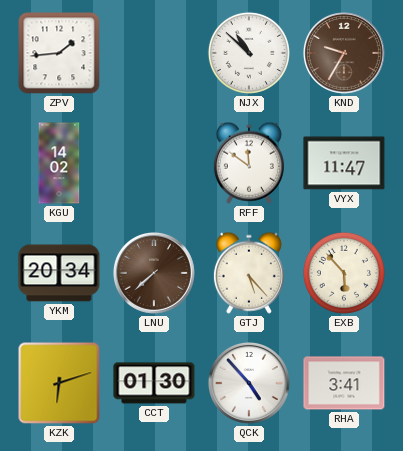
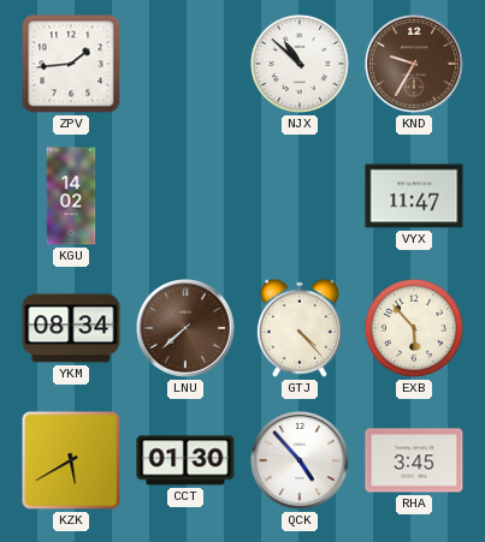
RFF: 11:51 -> none
YKM: 20:34 -> 08:34
GTJ: 5:23 -> 4:23
KZK: 6:12 -> 5:40
RHA: 3:41 -> 3:45
